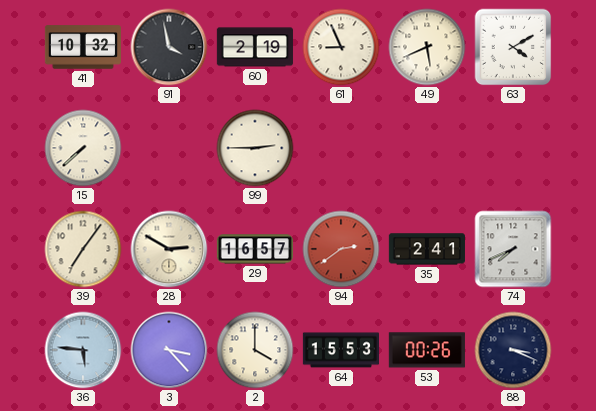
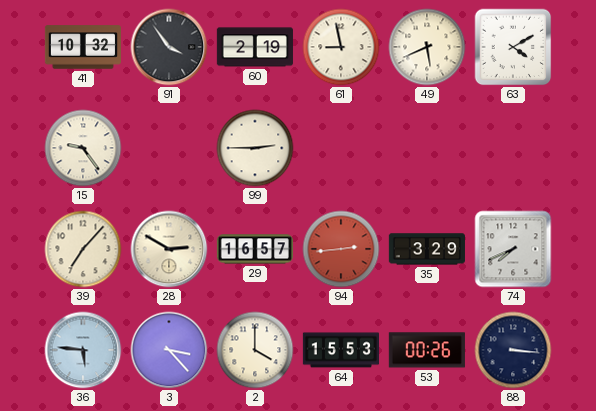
91: 3:58 -> 3:54
61: 8:56 -> 8:58
15: 7:38 -> 9:24
39: 7:06 -> 7:07
94: 2:39 -> 2:44
35: 2:41 -> 3:29
88: 3:19 -> 3:16
